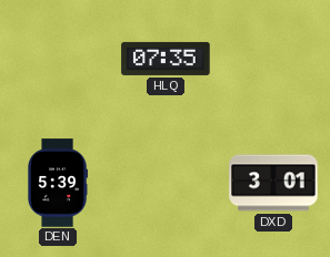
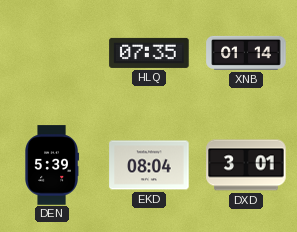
XNB: none -> 01:14
EKD: none -> 08:04
